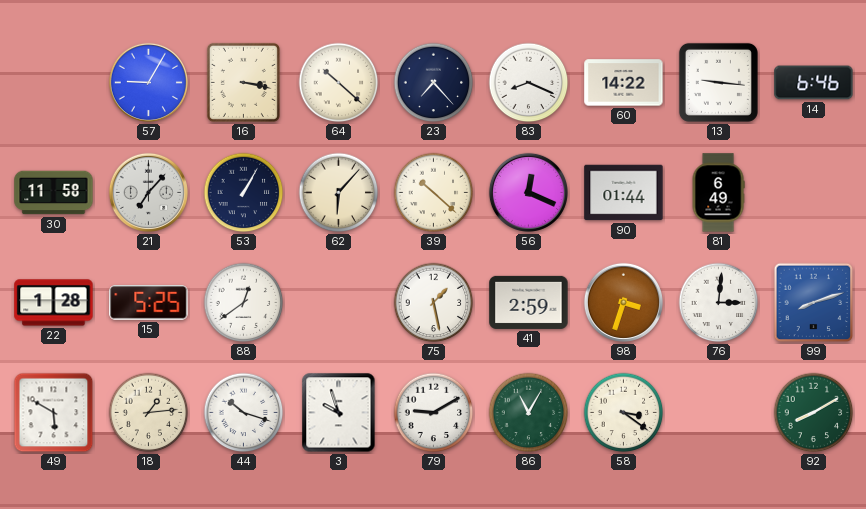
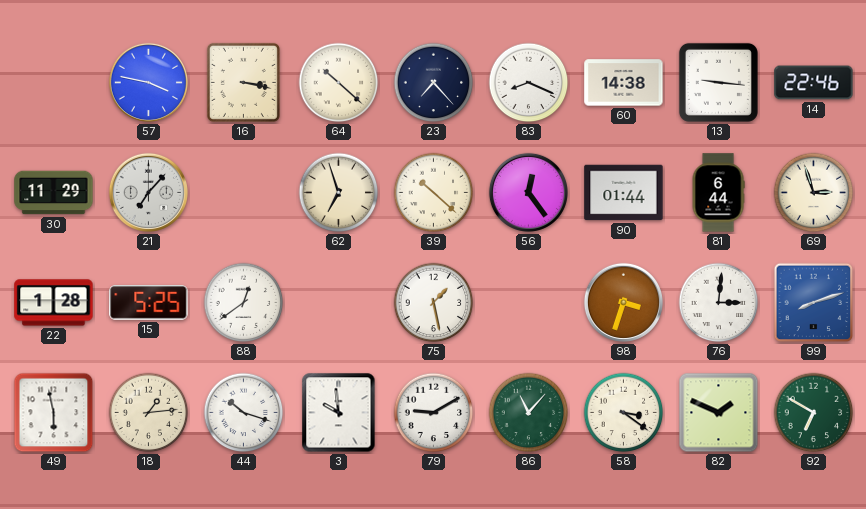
57: 9:05 -> 3:47
60: 14:22 -> 14:38
14: 6:46 -> 22:46
30: 11:58 -> 11:29
53: 1:05 -> none
62: 6:07 -> 6:57
56: 12:19 -> 12:24
81: 6:49 -> 6:44
69: none -> 2:57
41: 2:59 -> none
49: 5:50 -> 5:58
3: 9:57 -> 9:59
86: 11:05 -> 11:07
82: none -> 1:49
92: 8:10 -> 6:50
